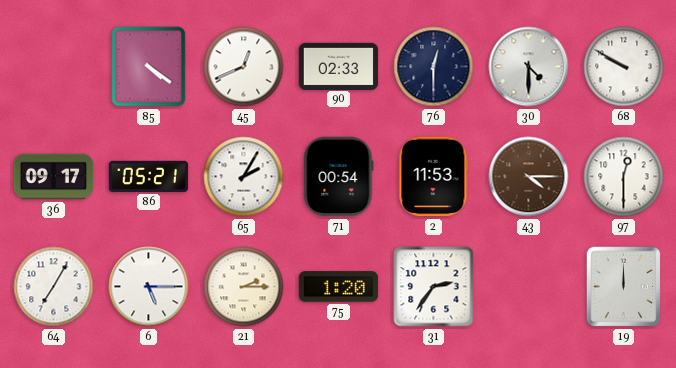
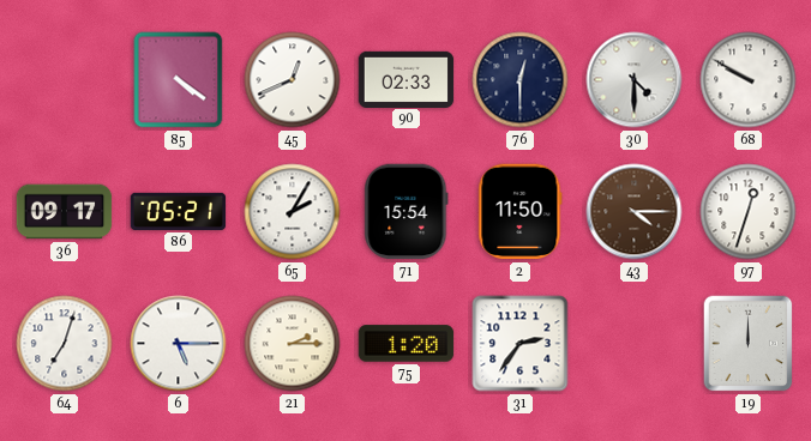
71: 00:54 -> 15:54
2: 11:53 -> 11:50
97: 12:30 -> 12:33
64: 7:05 -> 7:03
